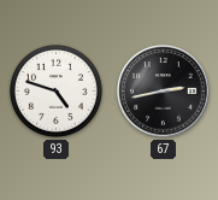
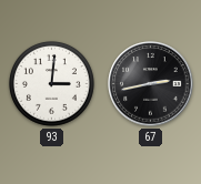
93: 4:48 -> 3:01
